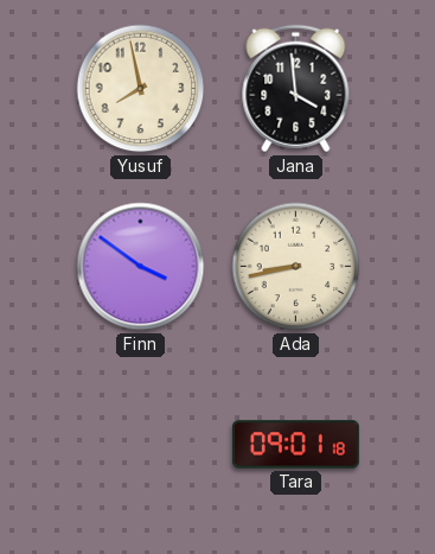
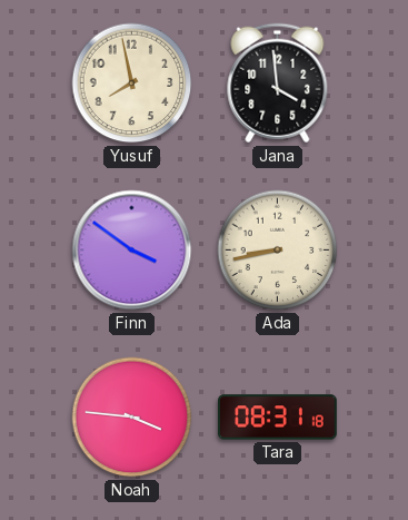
Noah: none -> 3:46
Tara: 09:01 -> 08:31
